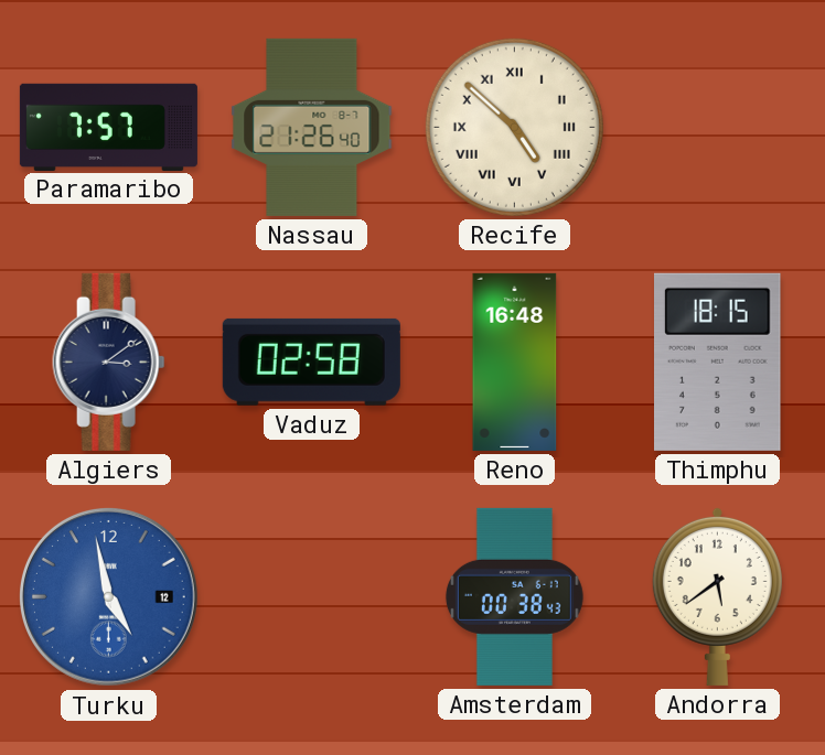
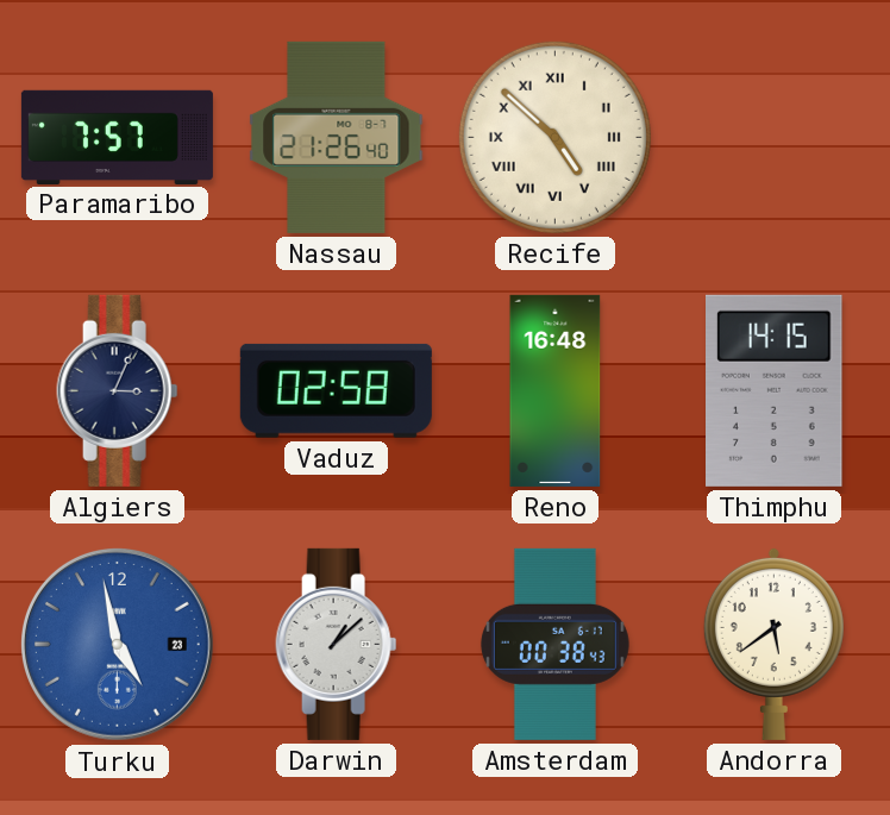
Algiers: 3:09 -> 3:04
Thimphu: 18:15 -> 14:15
Turku date: 12 -> 23
Darwin: none -> 1:08
